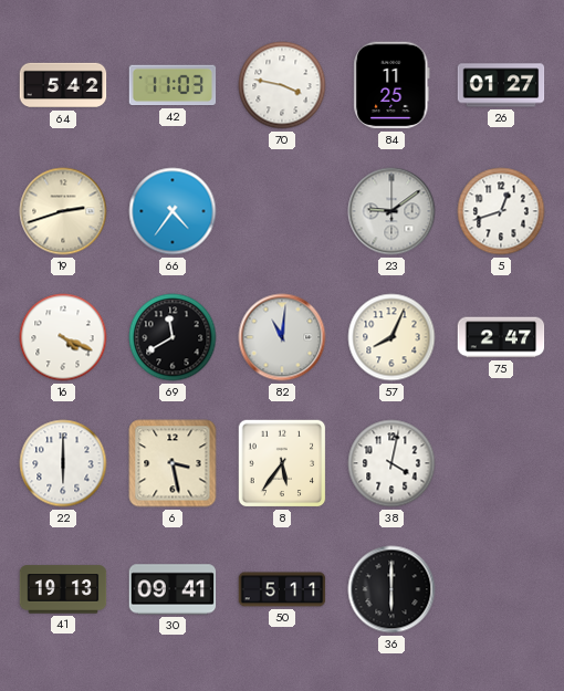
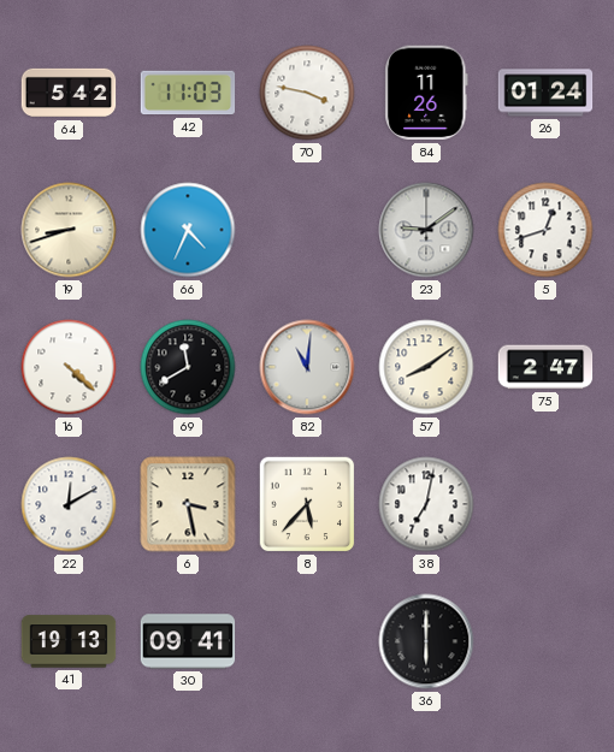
84: 11:25 -> 11:26
26: 01:27 -> 01:24
19: 2:42 -> 8:42
66: 4:36 -> 4:34
16: 4:19 -> 4:22
57: 8:04 -> 8:09
22: 6:00 -> 12:10
8: 5:36 -> 5:37
38: 4:02 -> 7:02
50: 5:11 -> none
